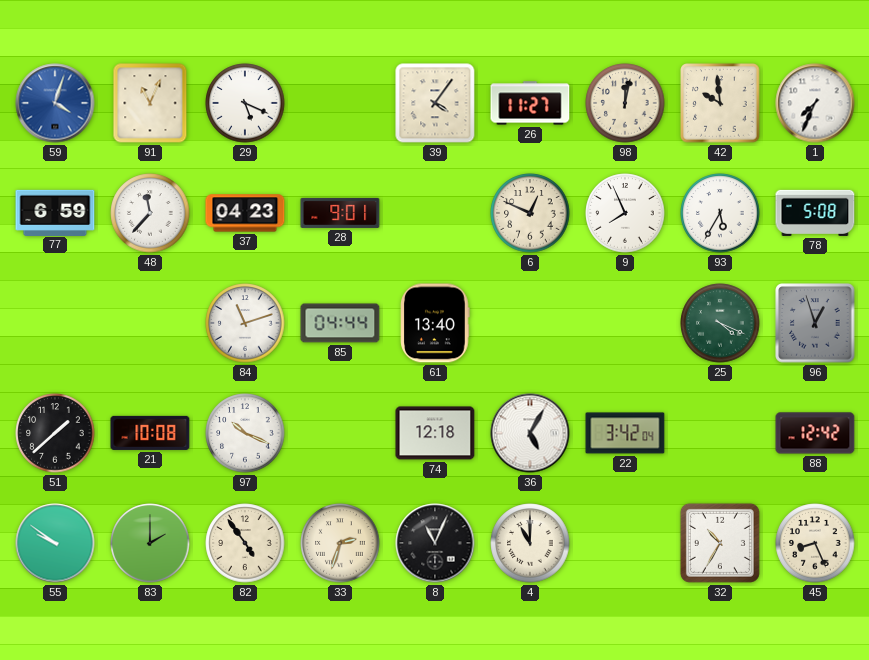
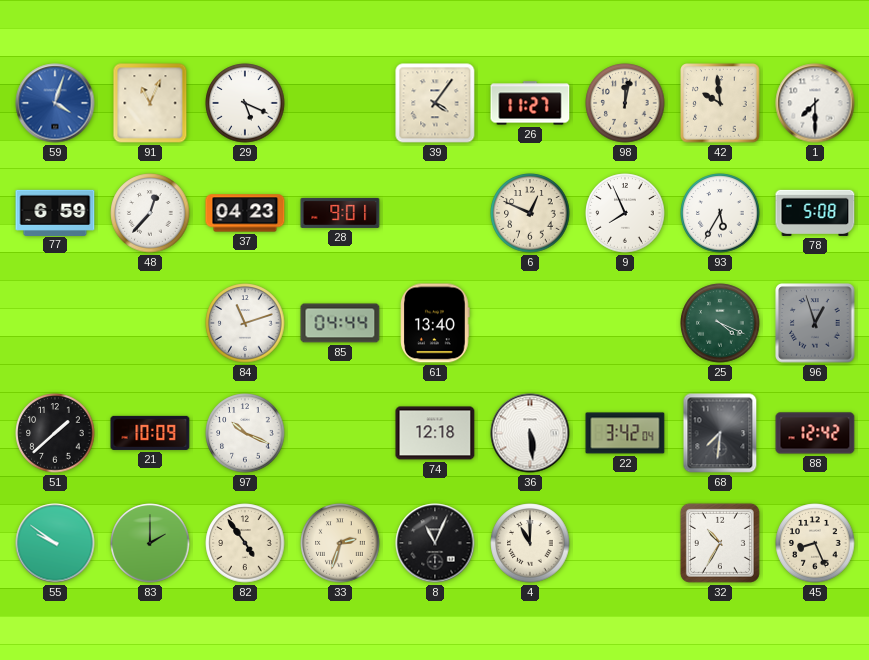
1: 7:34 -> 7:30
48: 11:37 -> 12:37
21: 10:08 -> 10:09
36: 5:05 -> 5:29
68: none -> 7:31
